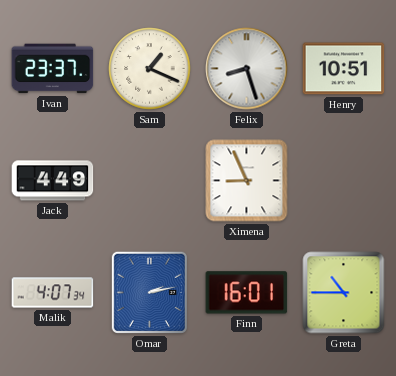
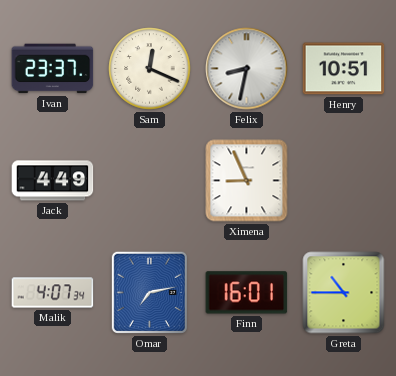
Sam: 1:19 -> 12:19
Felix: 8:27 -> 8:32
Omar: 2:13 -> 7:13
